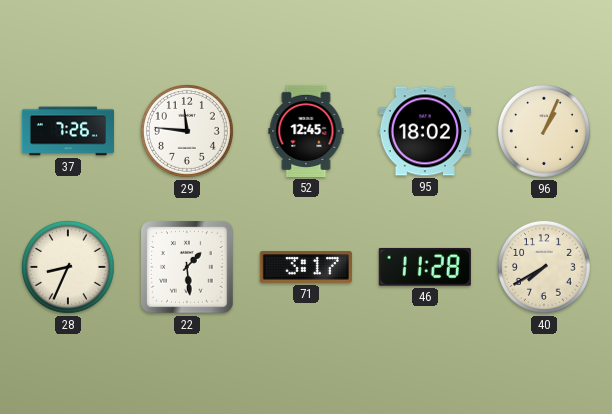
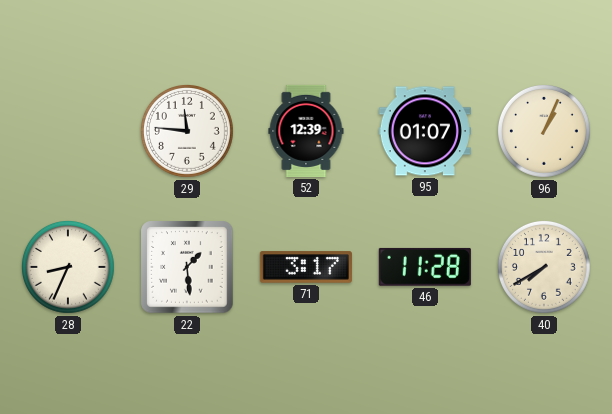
37: 7:26 -> none
52: 12:45 -> 12:39
95: 18:02 -> 01:07
